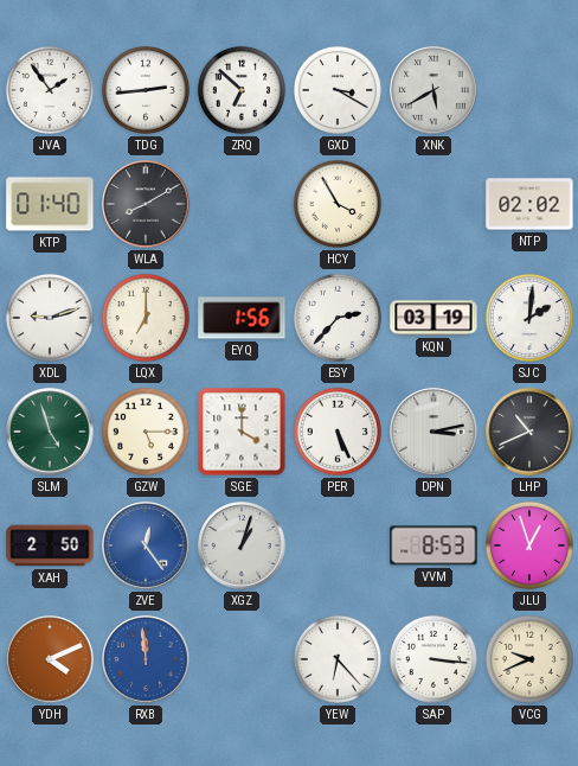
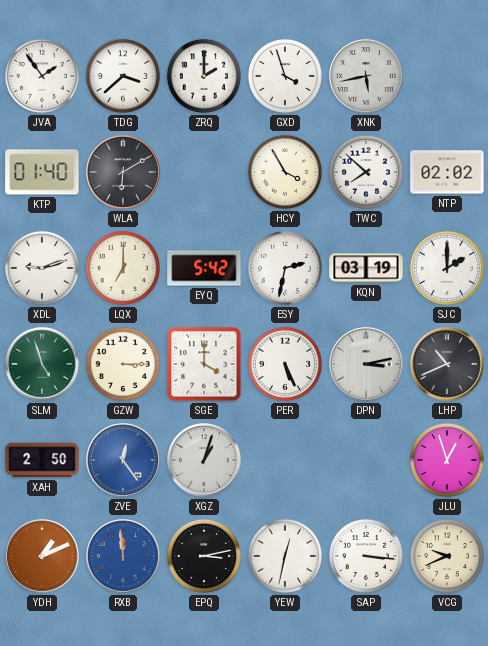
TDG: 2:44 -> 3:38
ZRQ: 6:52 -> 2:00
GXD: 3:20 -> 3:57
XNK: 5:40 -> 5:43
WLA: 8:10 -> 6:10
TWC: none -> 7:52
EYQ: 1:56 -> 5:42
ESY: 2:37 -> 2:32
SJC: 2:01 -> 2:00
GZW: 5:15 -> 3:15
VVM: 8:53 -> none
YDH: 4:11 -> 1:11
EPQ: none -> 3:13
YEW: 6:23 -> 12:32
